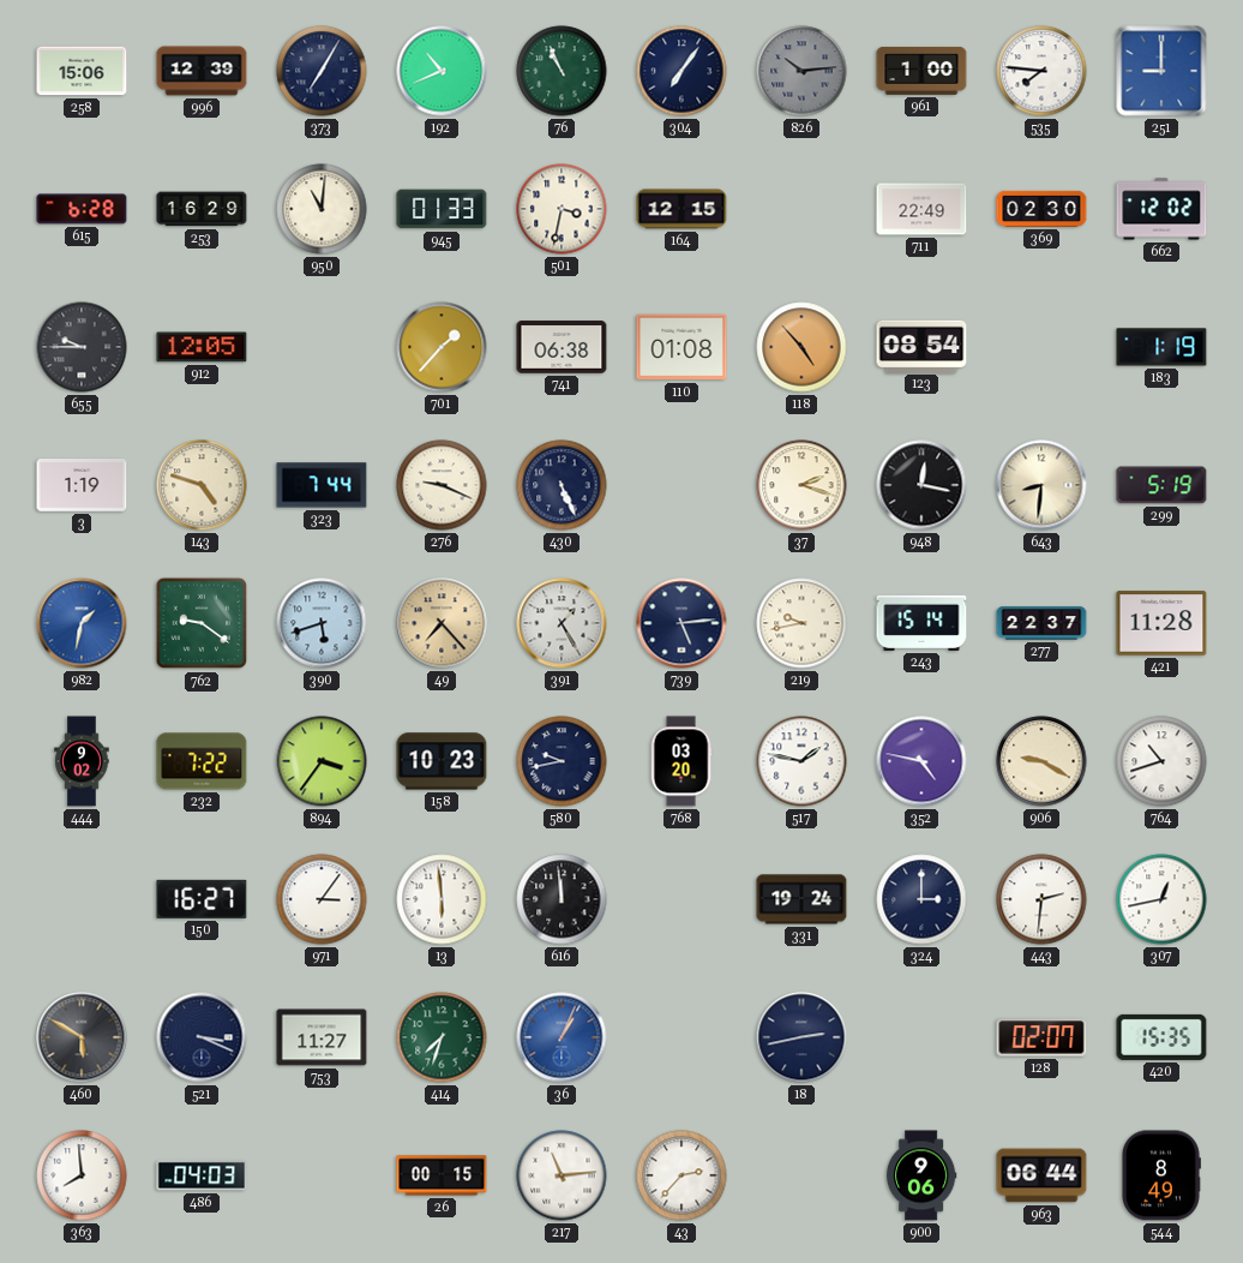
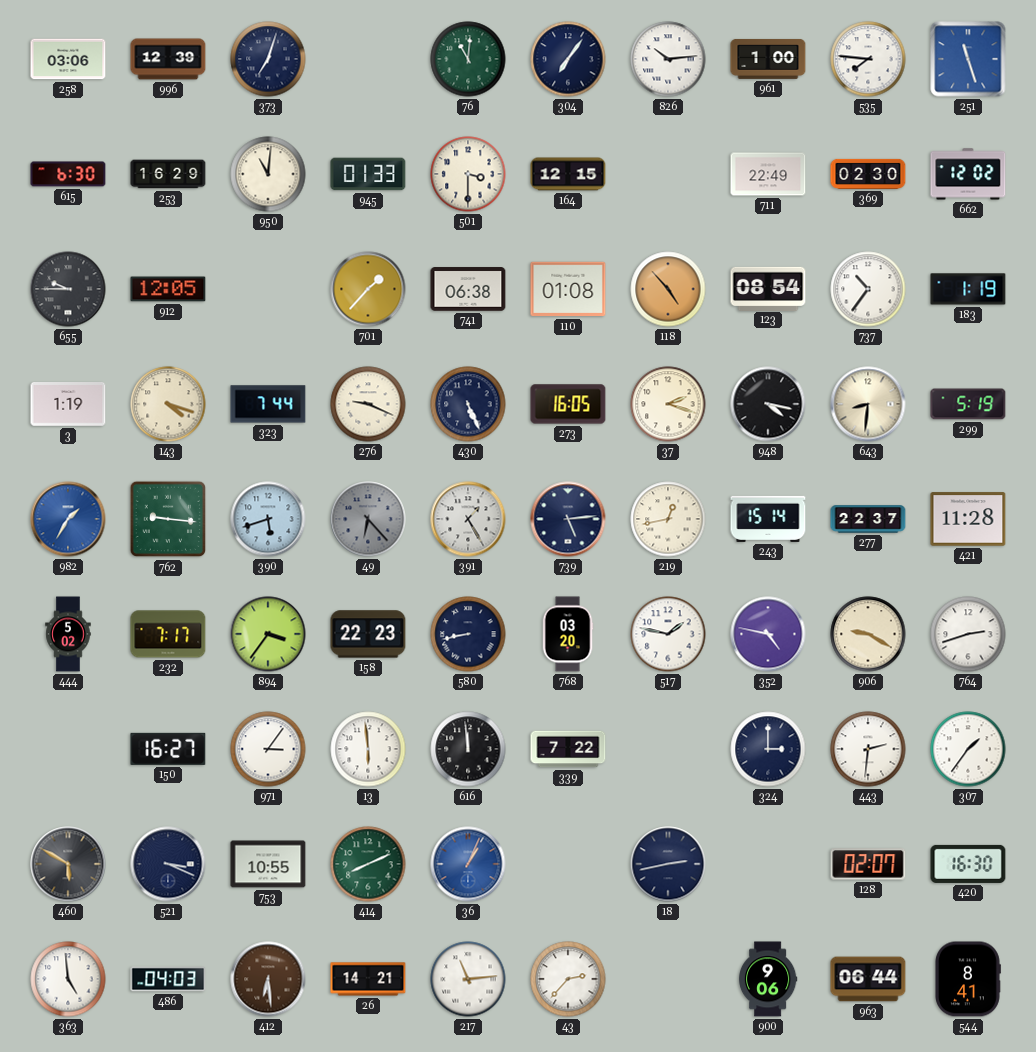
258: 15:06 -> 03:06
373: 7:05 -> 7:03
192: 10:41 -> none
76: 10:56 -> 11:01
826 dial: grey -> white
251: 9:00 -> 11:27
615: 6:28 -> 6:30
501: 3:32 -> 3:30
737: none -> 10:36
143: 4:48 -> 4:18
273: none -> 16:05
948: 12:17 -> 4:17
982: 1:32 -> 1:35
762: 9:21 -> 9:16
49: 7:23 -> 6:23
49 dial: champagne -> grey
219: 9:43 -> 12:43
444: 9:02 -> 5:02
232: 7:22 -> 7:17
158: 10:23 -> 22:23
580: 9:43 -> 8:43
764: 10:42 -> 2:42
339: none -> 7:22
331: 19:24 -> none
307: 12:43 -> 1:36
753: 11:27 -> 10:55
414: 7:33 -> 8:11
420: 15:35 -> 16:30
363: 7:59 -> 4:59
412: none -> 6:29
26: 00:15 -> 14:21
544: 8:49 -> 8:41
